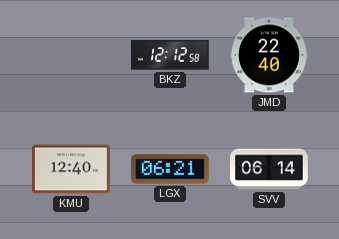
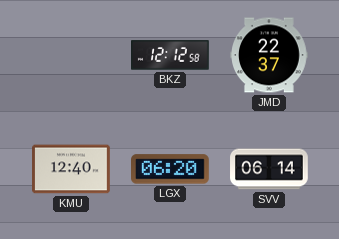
JMD: 22:40 -> 22:37
LGX: 06:21 -> 06:20
